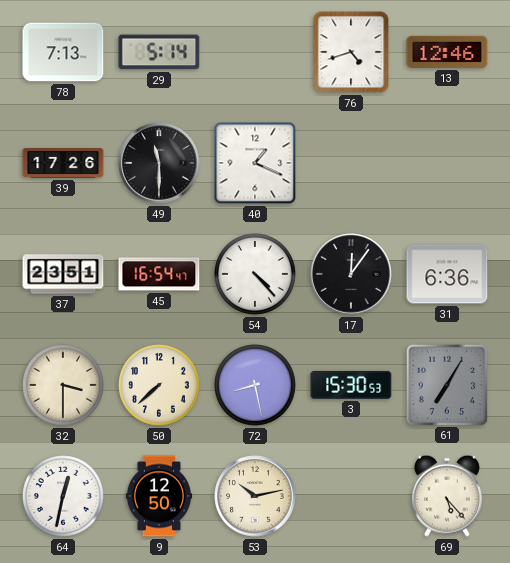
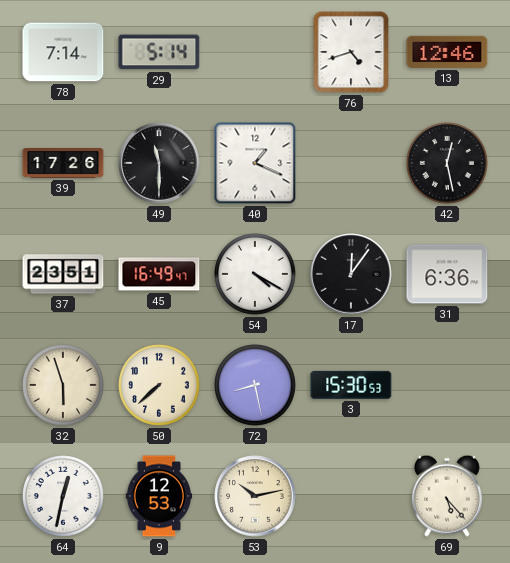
78: 7:13 -> 7:14
42: none -> 12:28
45: 16:54 -> 16:49
54: 4:23 -> 4:20
32: 3:30 -> 5:57
61: 7:05 -> none
9: 12:50 -> 12:53
